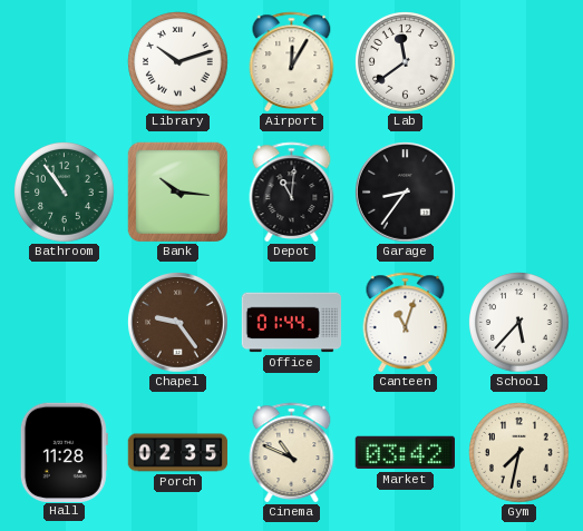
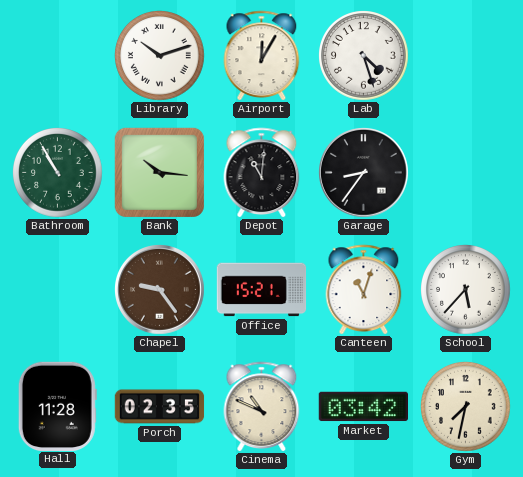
Lab: 11:39 -> 4:27
Bathroom: 10:54 -> 10:55
Office: 01:44 -> 15:21
